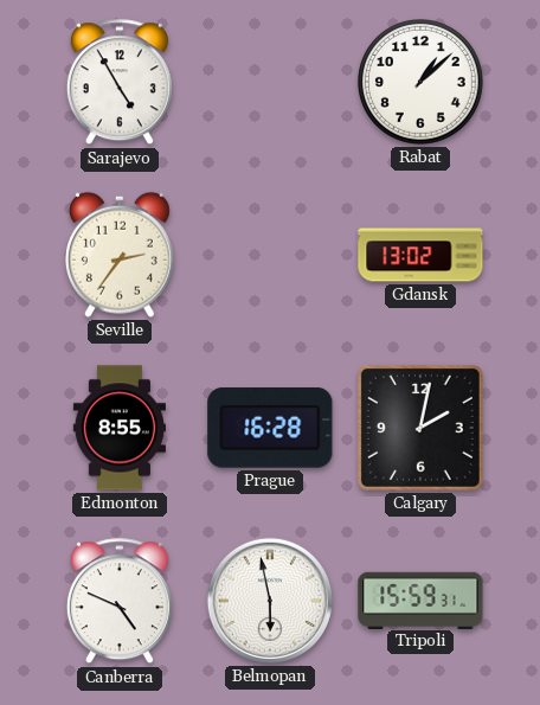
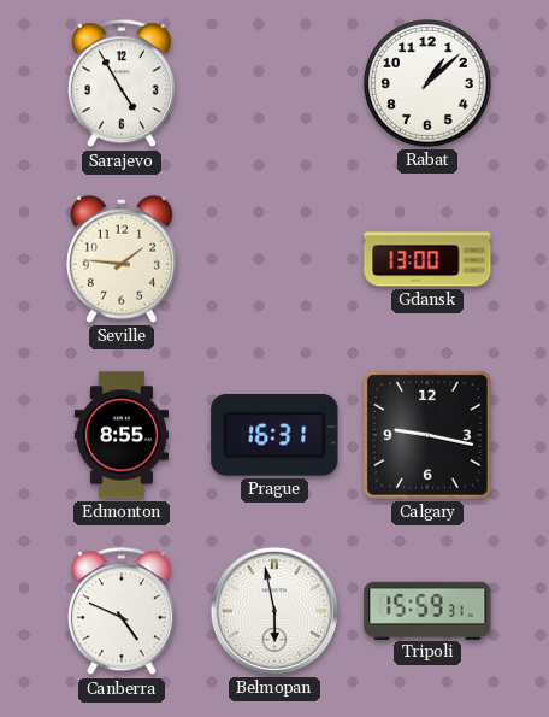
Seville: 2:36 -> 1:46
Gdansk: 13:02 -> 13:00
Prague: 16:28 -> 16:31
Calgary: 2:02 -> 9:17
